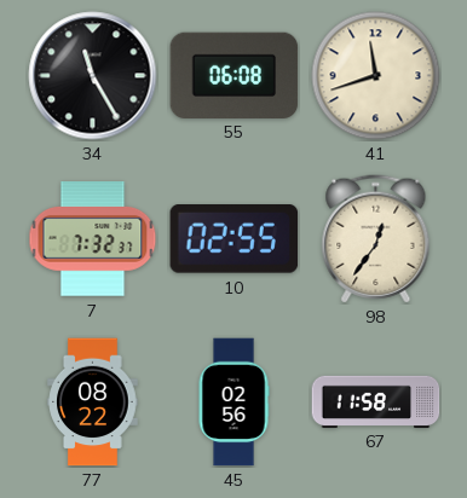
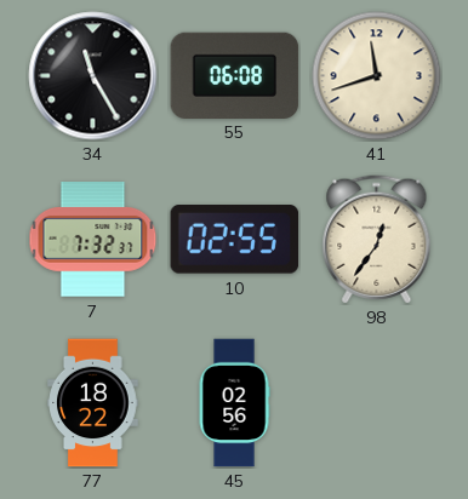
77: 08:22 -> 18:22
67: 11:58 -> none
